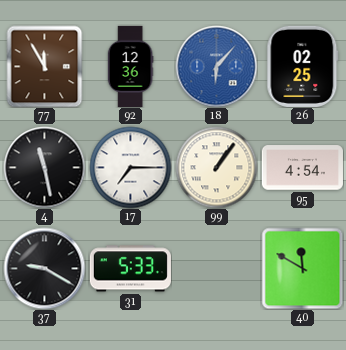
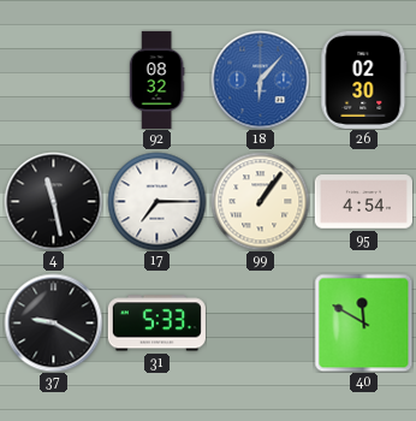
77: 11:55 -> none
92: 12:36 -> 08:32
26: 02:25 -> 02:30
